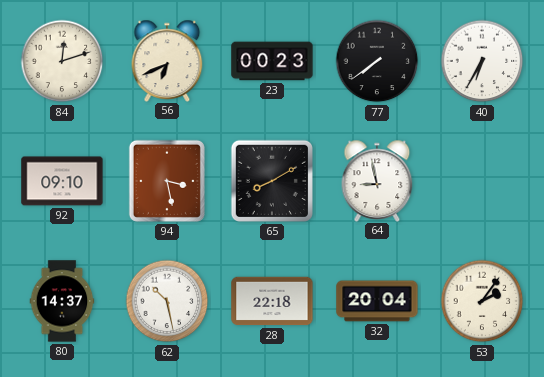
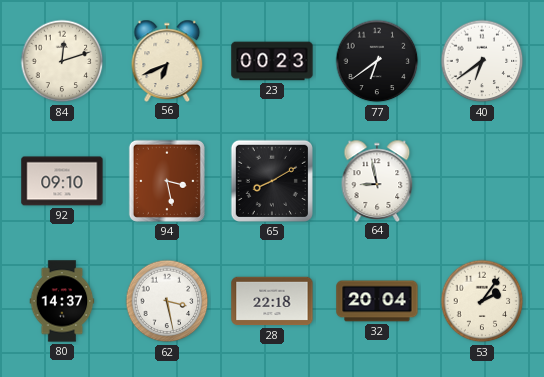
77: 7:39 -> 6:39
40: 6:35 -> 6:39
62: 10:28 -> 3:28
